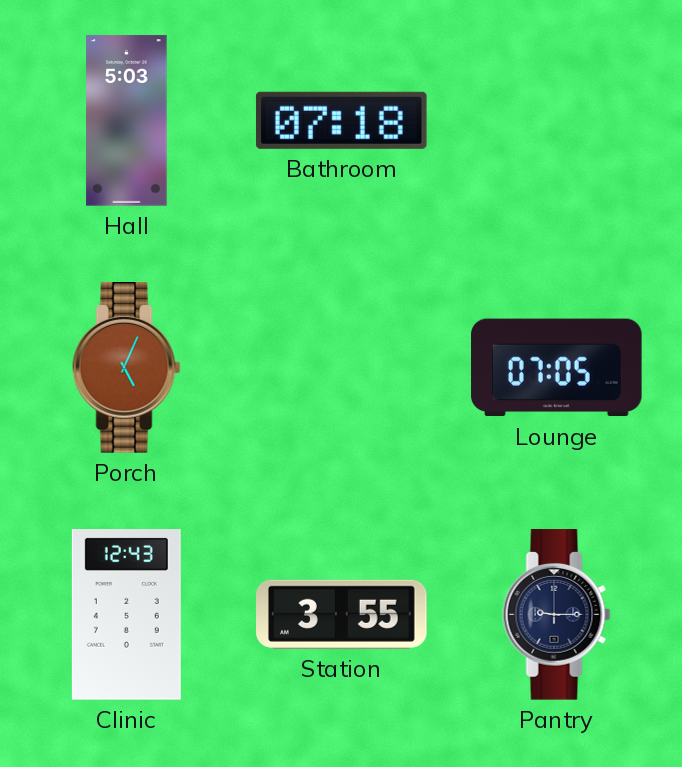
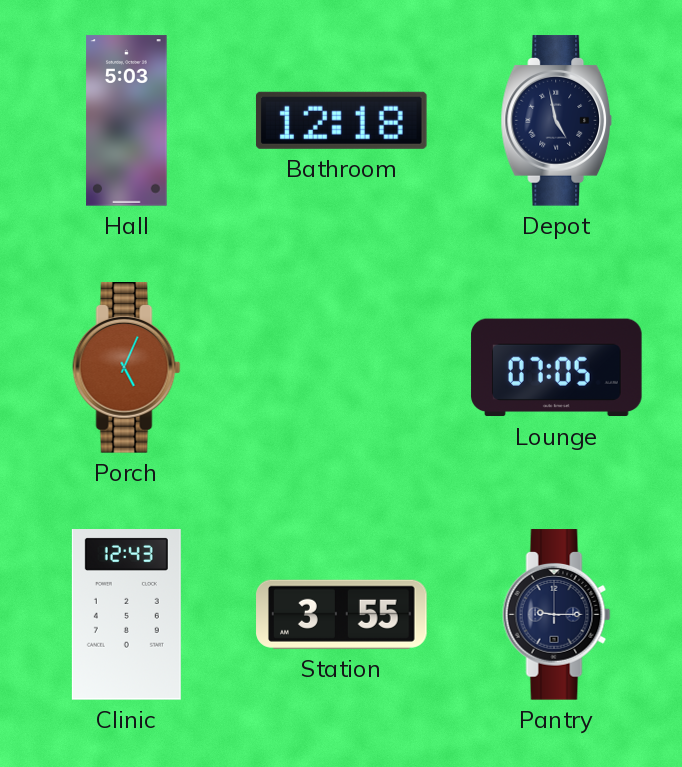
Bathroom: 07:18 -> 12:18
Depot: none -> 4:58
